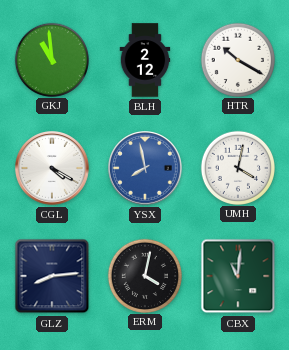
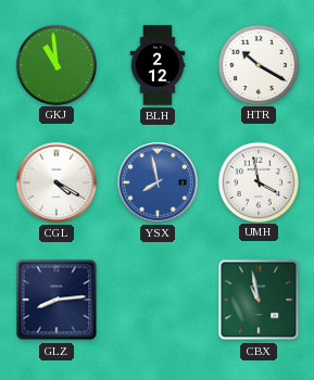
UMH: 4:02 -> 3:58
ERM: 4:02 -> none
CBX: 11:01 -> 10:58
